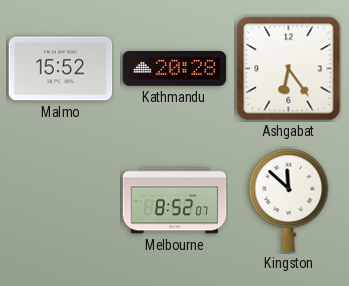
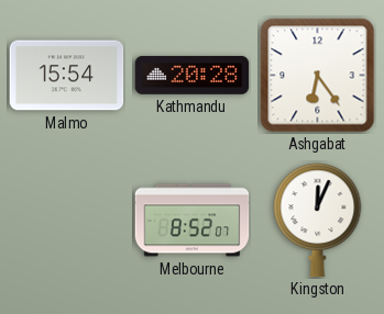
Malmo: 15:52 -> 15:54
Kingston: 11:52 -> 12:04
